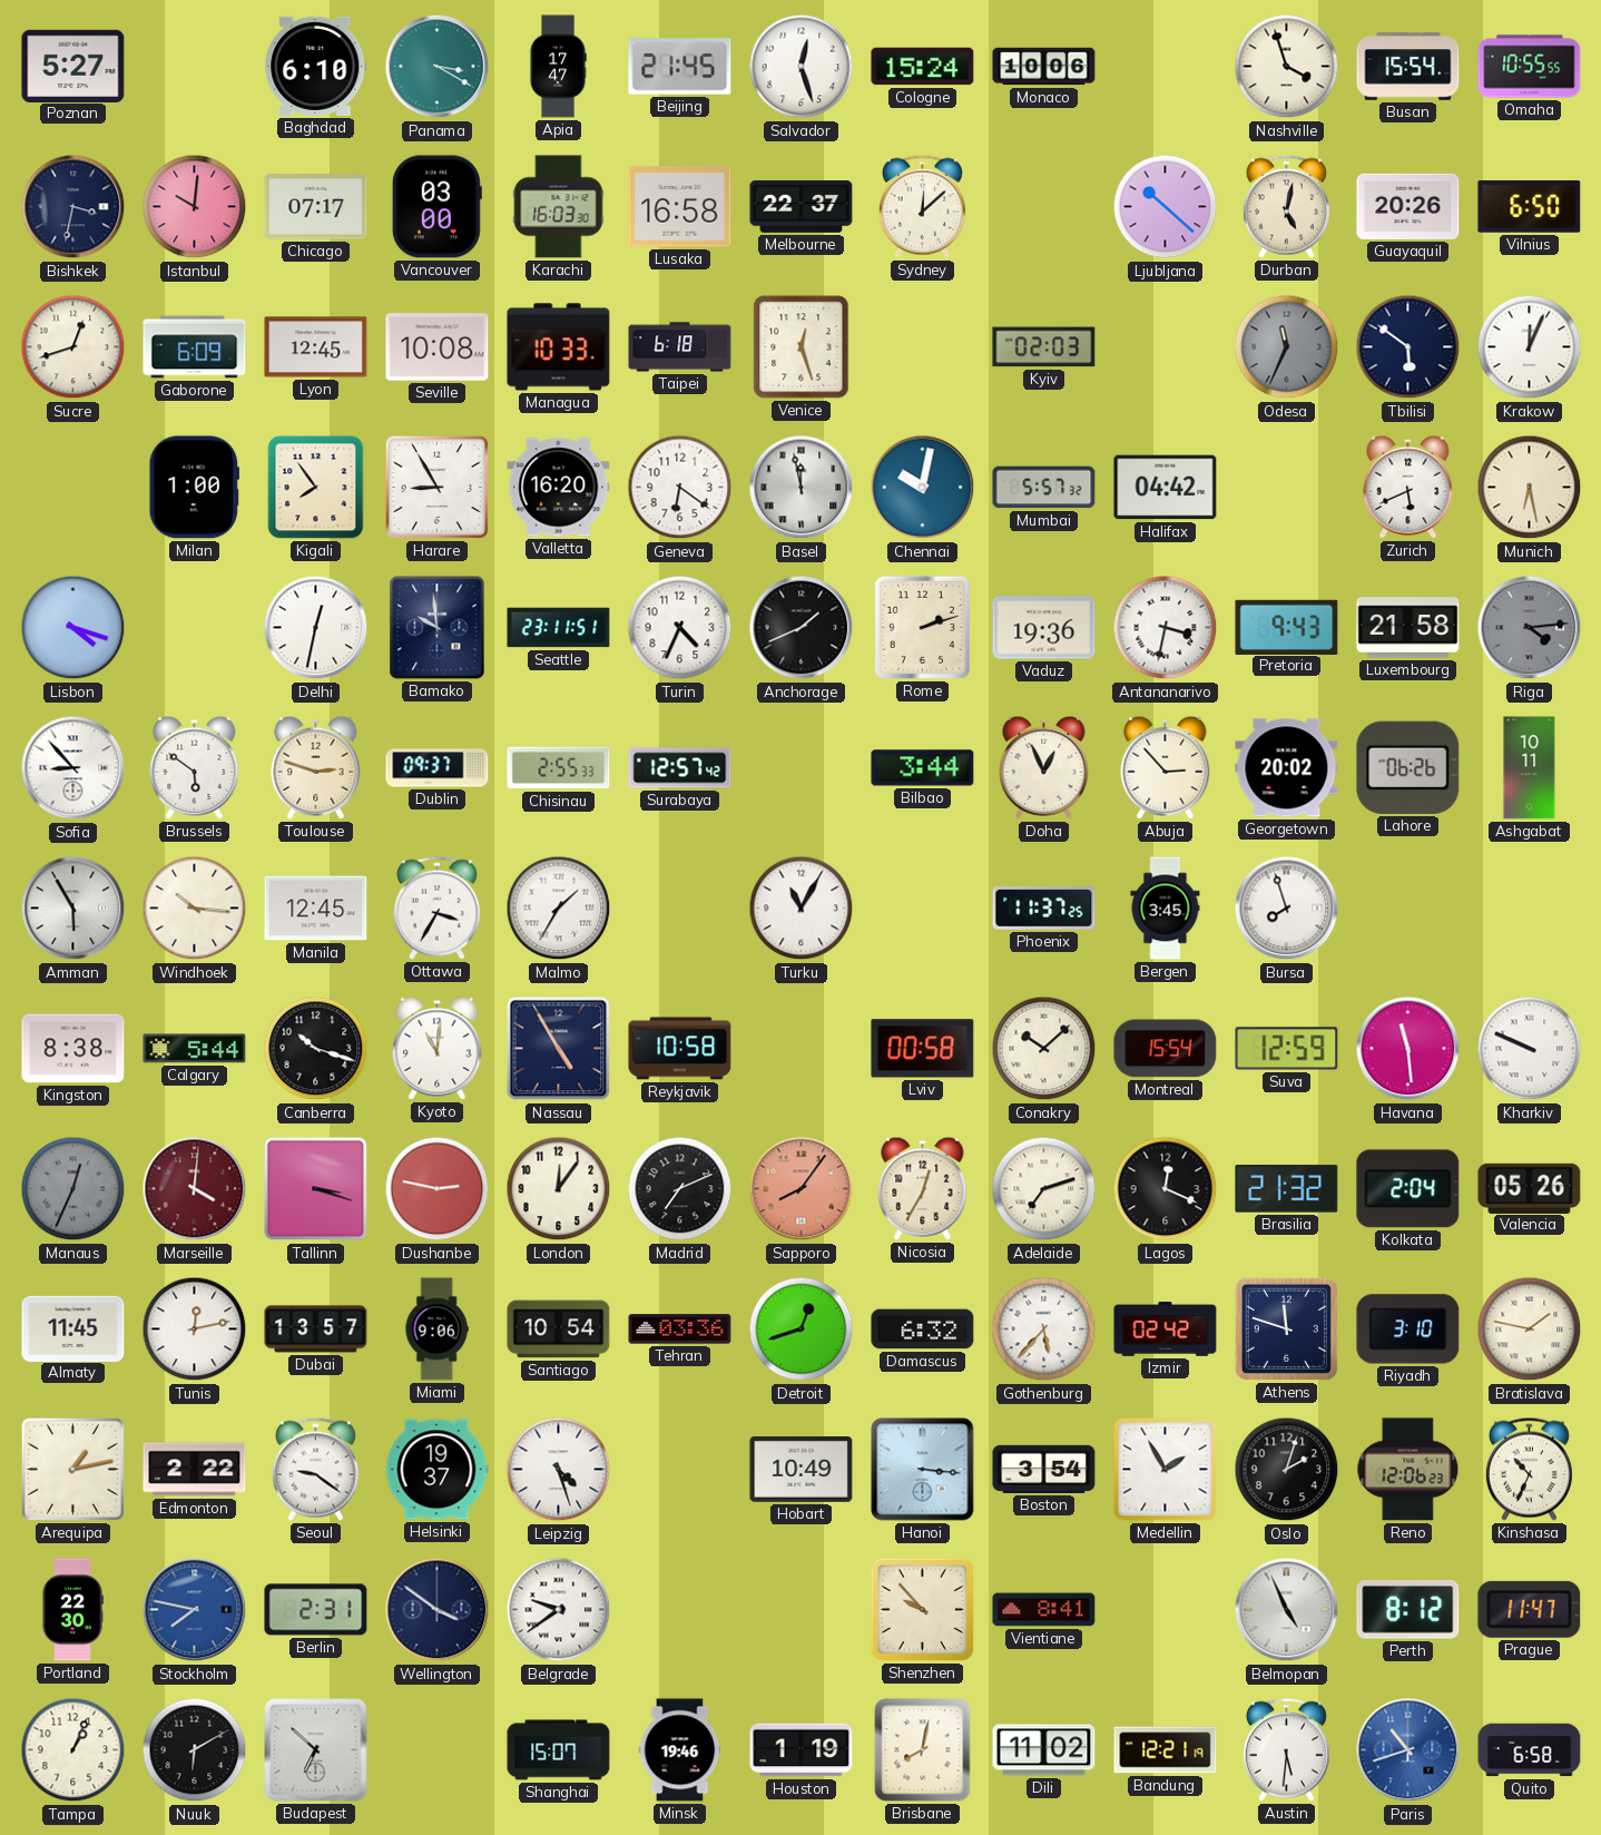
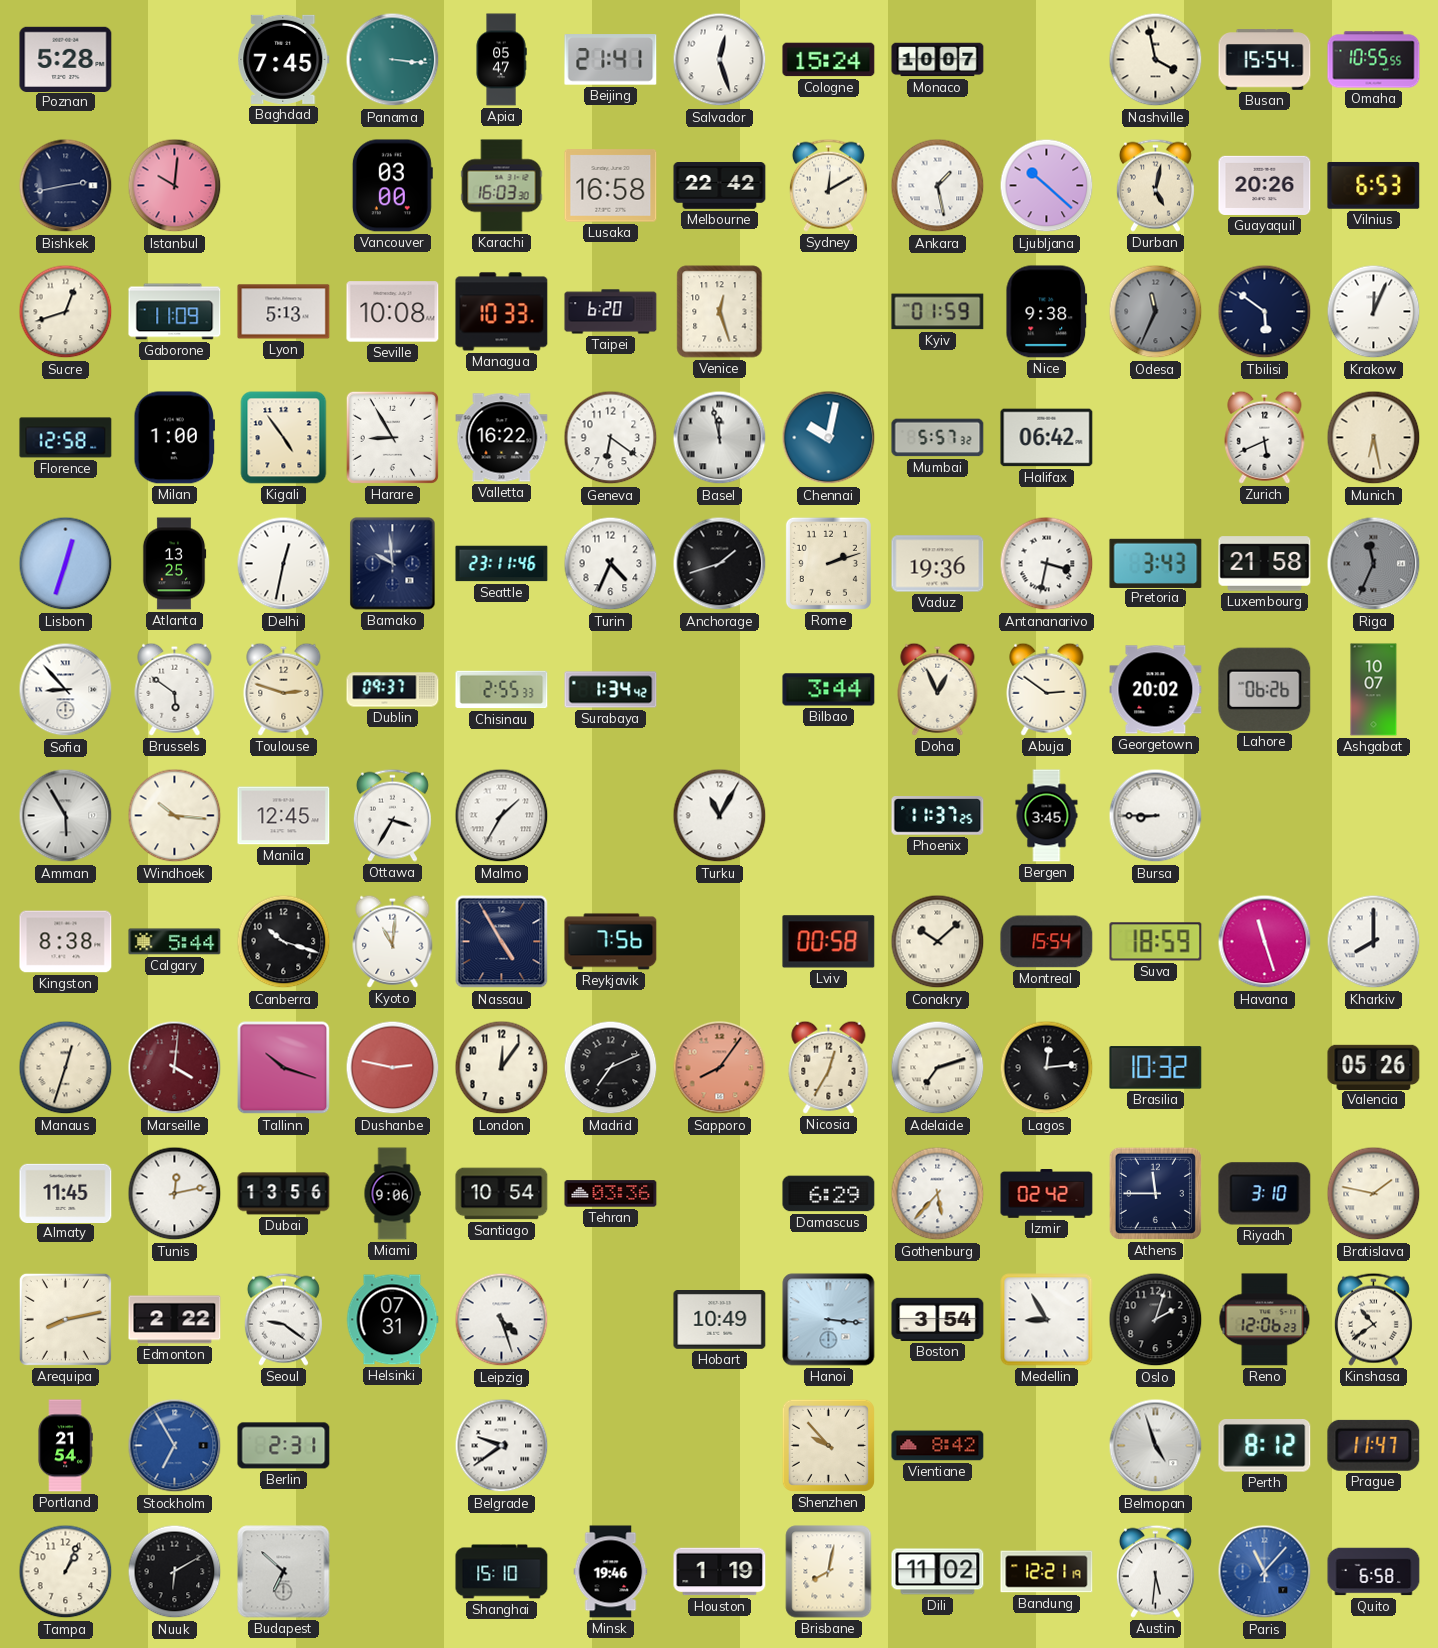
Poznan: 5:27 -> 5:28
Baghdad: 6:10 -> 7:45
Panama: 3:20 -> 3:16
Apia: 17:47 -> 05:47
Beijing: 21:45 -> 21:41
Monaco: 10:06 -> 10:07
Nashville: 3:57 -> 3:58
Bishkek: 3:32 -> 2:43
Chicago: 07:17 -> none
Melbourne: 22:37 -> 22:42
Sydney: 12:08 -> 12:10
Ankara: none -> 1:28
Vilnius: 6:50 -> 6:53
Gaborone: 6:09 -> 11:09
Lyon: 12:45 -> 5:13
Taipei: 6:18 -> 6:20
Kyiv: 02:03 -> 01:59
Nice: none -> 9:38
Florence: none -> 12:58
Kigali: 7:54 -> 4:54
Valletta: 16:20 -> 16:22
Halifax: 04:42 -> 06:42
Lisbon: 4:18 -> 12:33
Atlanta: none -> 13:25
Seattle: 23:11:51 -> 23:11:46
Anchorage: 1:41 -> 1:42
Pretoria: 9:43 -> 3:43
Riga: 4:14 -> 11:34
Surabaya: 12:57 -> 1:34
Abuja: 2:53 -> 2:51
Ashgabat: 10:11 -> 10:07
Bursa: 7:57 -> 8:45
Reykjavik: 10:58 -> 7:56
Suva: 12:59 -> 18:59
Havana: 11:29 -> 11:27
Kharkiv: 9:49 -> 8:00
Manaus: 12:34 -> 12:33
Manaus dial: grey -> cream
Tallinn: 3:18 -> 10:18
Lagos: 12:19 -> 12:14
Brasilia: 21:32 -> 10:32
Kolkata: 2:04 -> none
Dubai: 13:57 -> 13:56
Detroit: 12:42 -> none
Damascus: 6:32 -> 6:29
Athens: 11:48 -> 11:45
Arequipa: 1:13 -> 8:13
Helsinki: 19:37 -> 07:31
Medellin: 1:55 -> 8:55
Kinshasa: 10:34 -> 10:39
Portland: 22:30 -> 21:54
Stockholm: 7:47 -> 6:55
Wellington: 3:51 -> none
Vientiane: 8:41 -> 8:42
Belmopan: 4:56 -> 4:57
Shanghai: 15:07 -> 15:10
Paris: 10:42 -> 11:07
